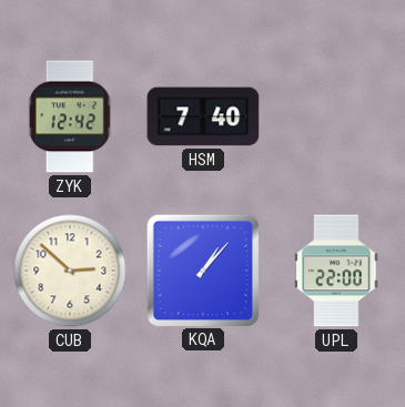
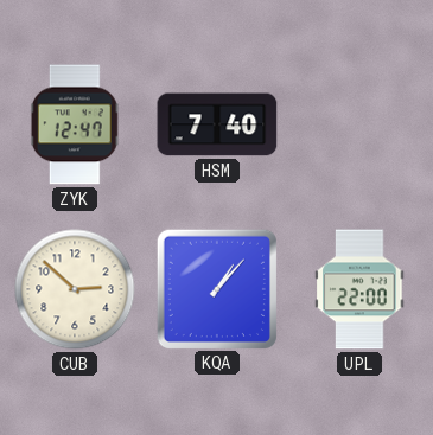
ZYK: 12:42 -> 12:47
